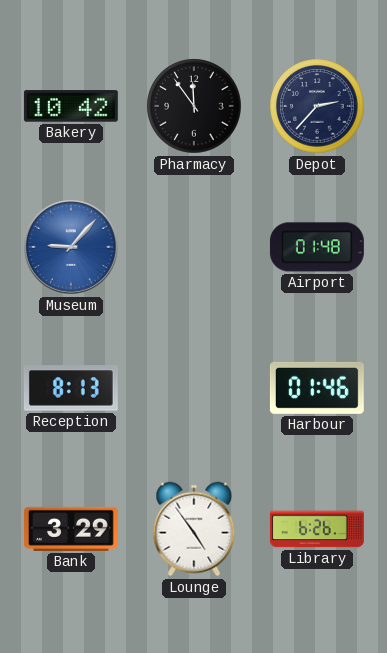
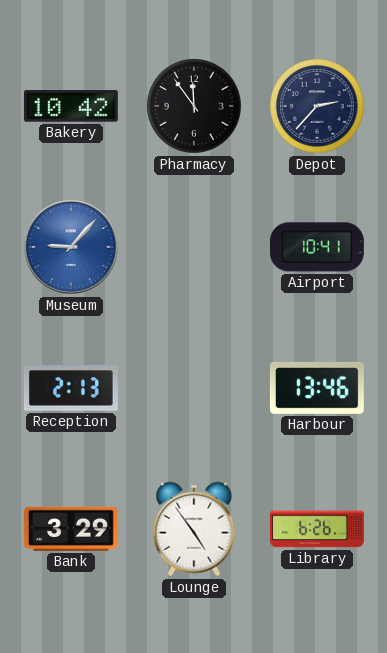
Airport: 01:48 -> 10:41
Reception: 8:13 -> 2:13
Harbour: 01:46 -> 13:46
